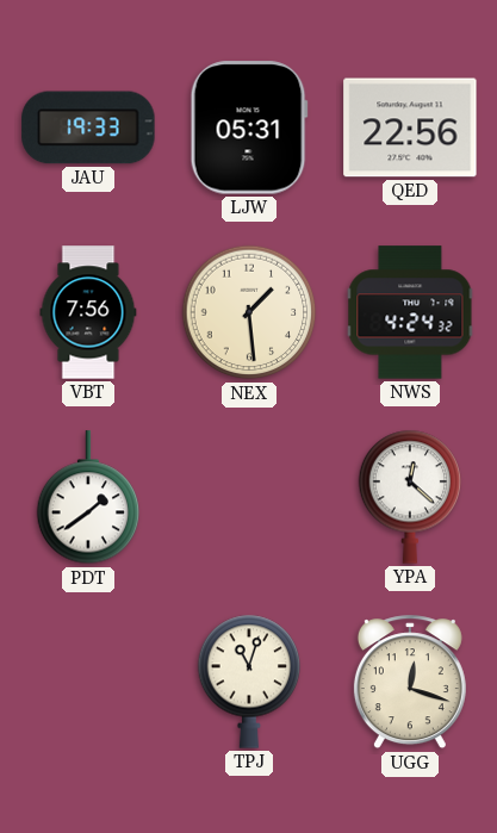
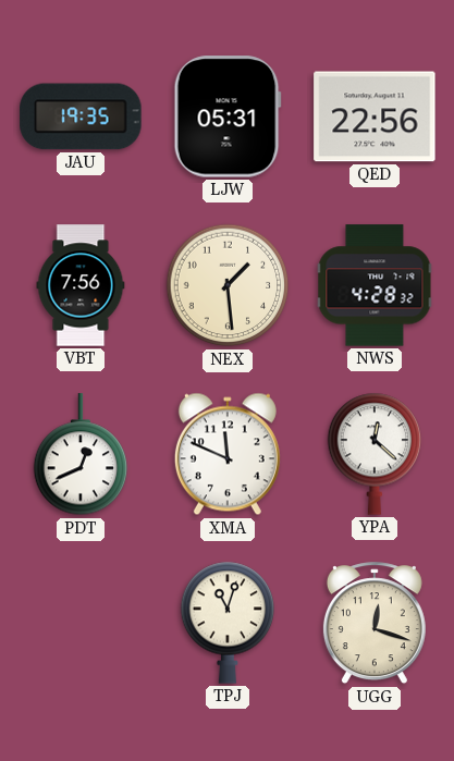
JAU: 19:33 -> 19:35
NWS: 4:24 -> 4:28
PDT: 1:39 -> 12:41
XMA: none -> 11:49
